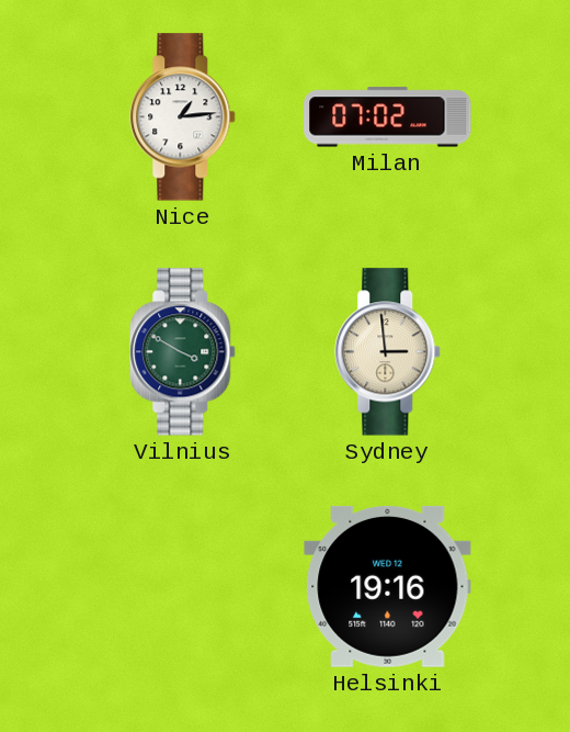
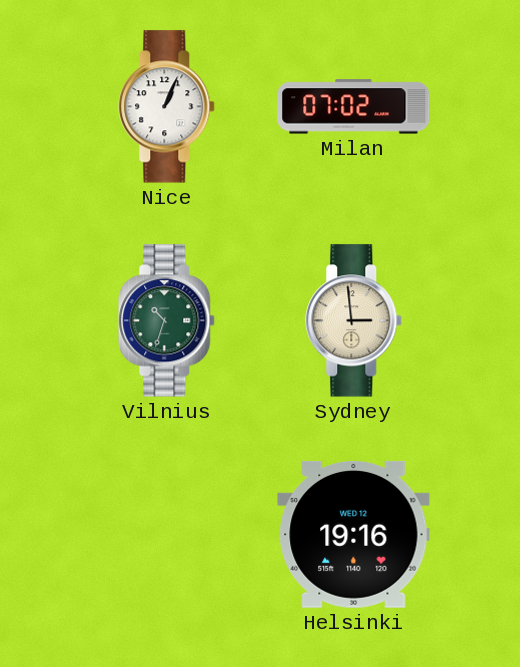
Nice: 1:14 -> 1:04
Vilnius: 3:50 -> 10:33
